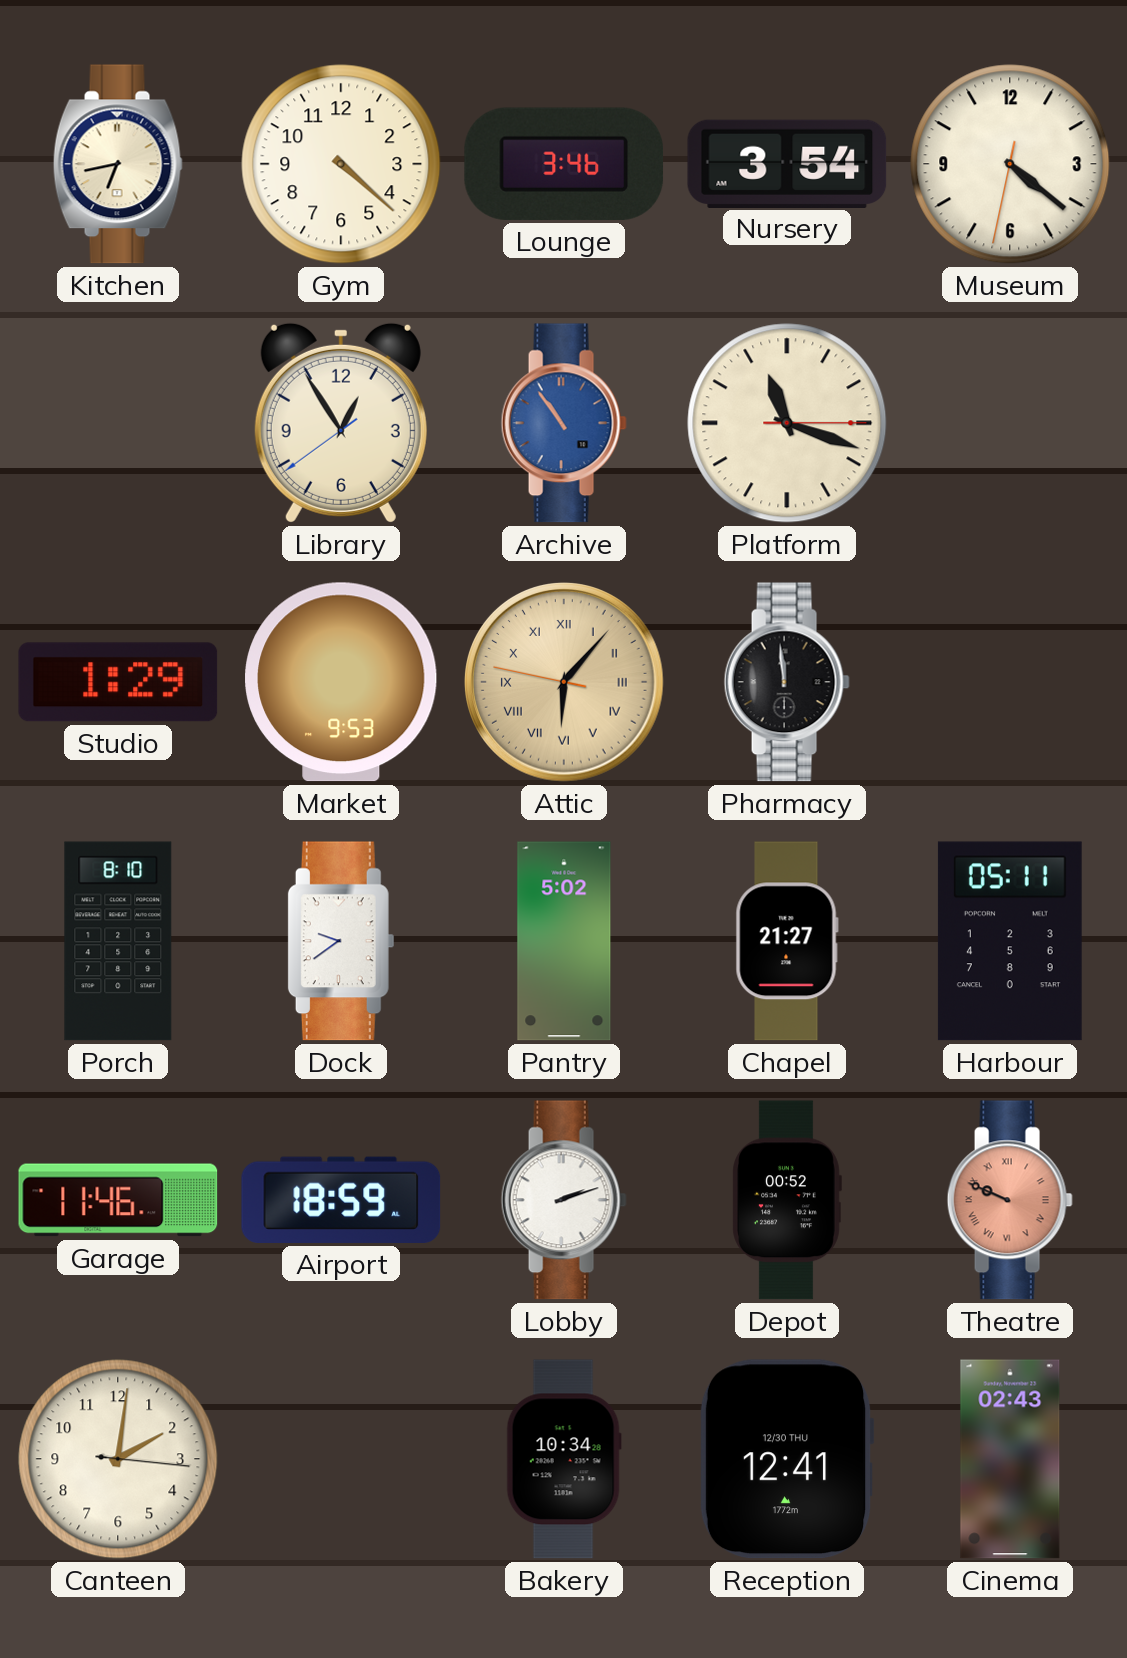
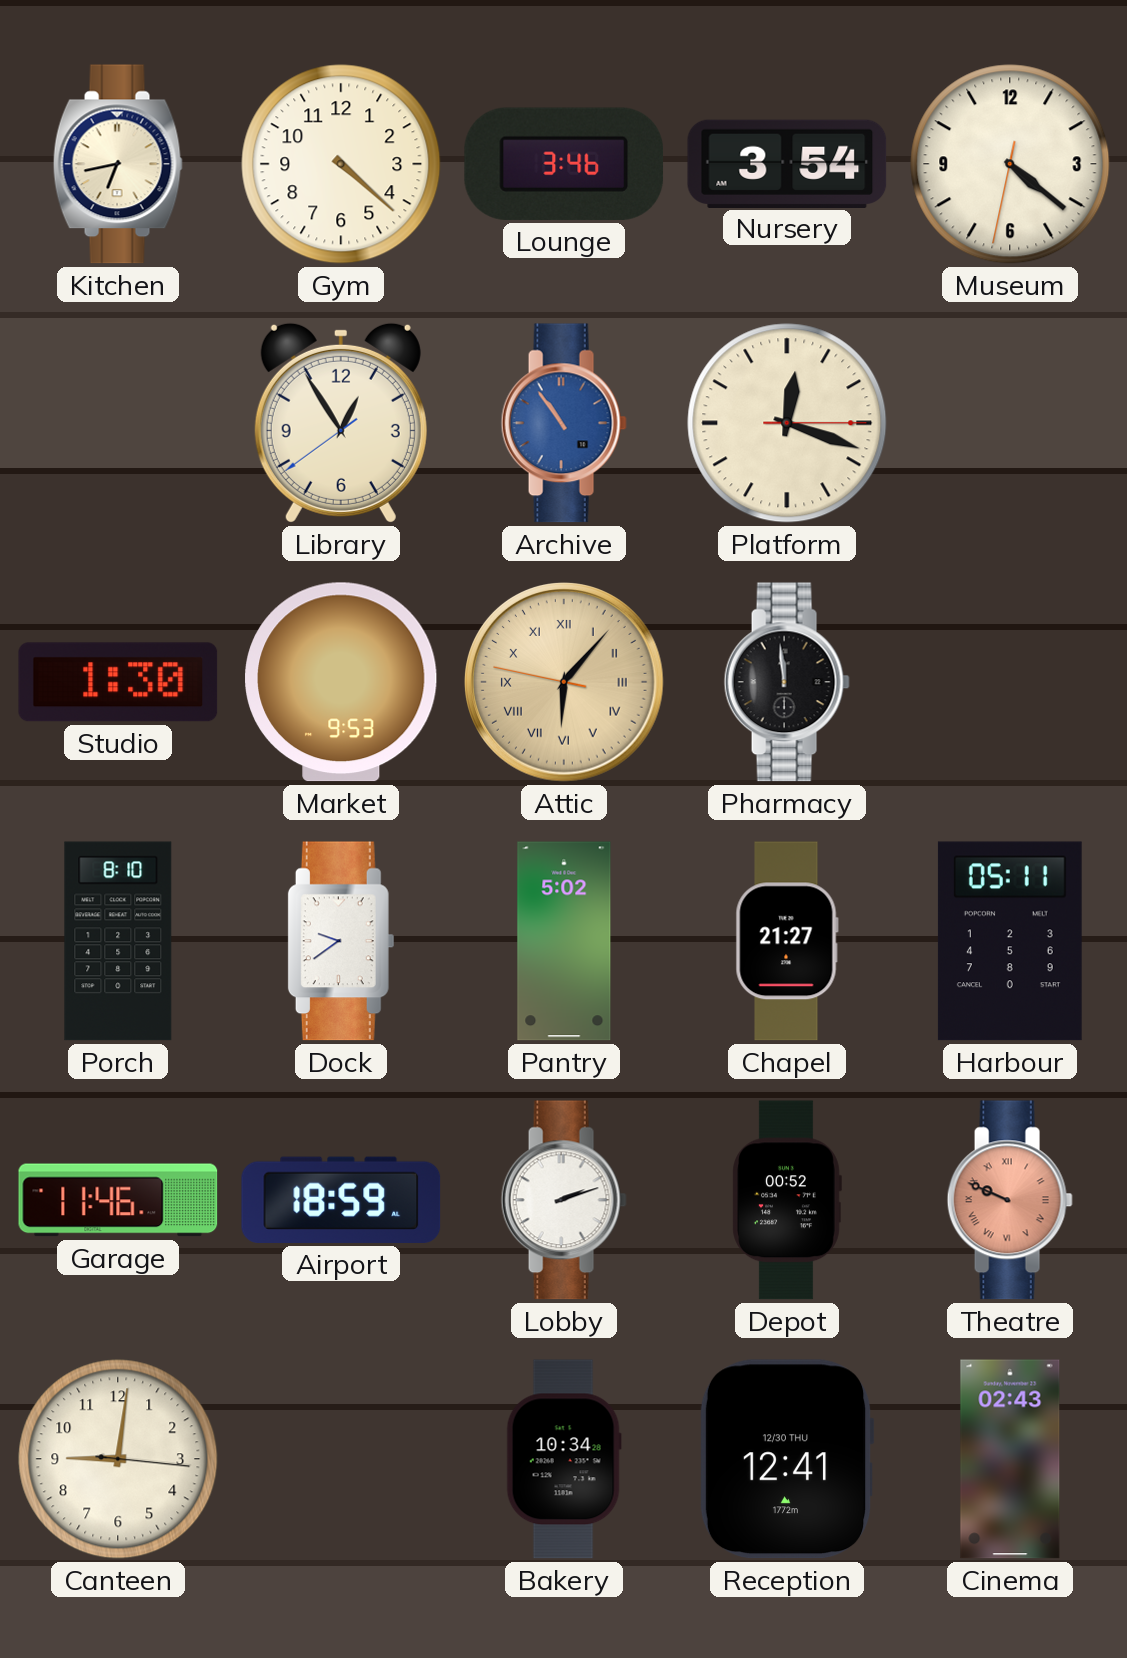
Platform: 11:18 -> 12:18
Studio: 1:29 -> 1:30
Canteen: 2:01 -> 9:01
